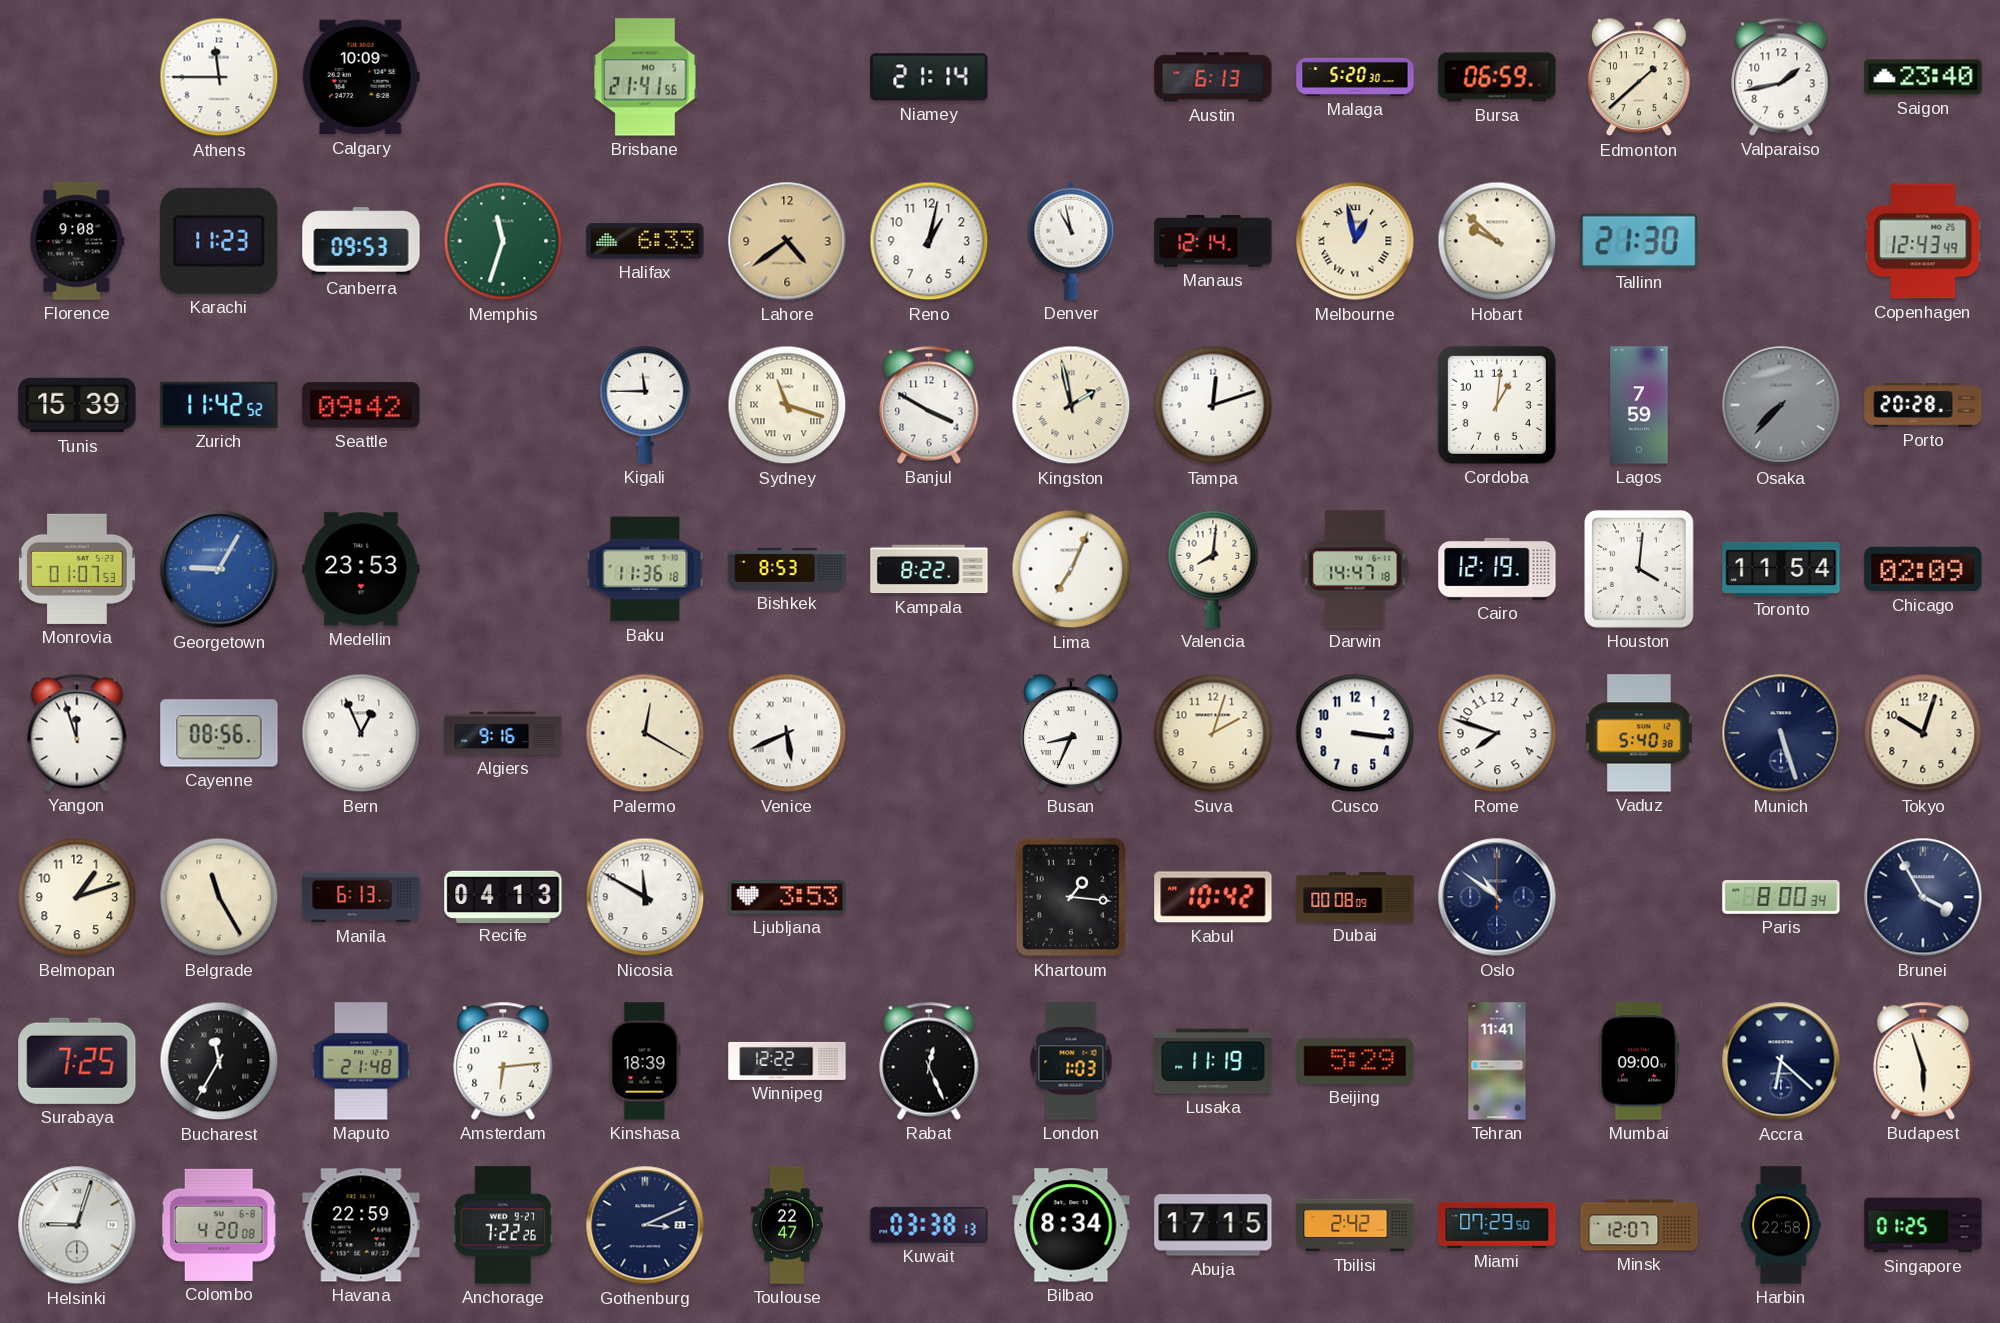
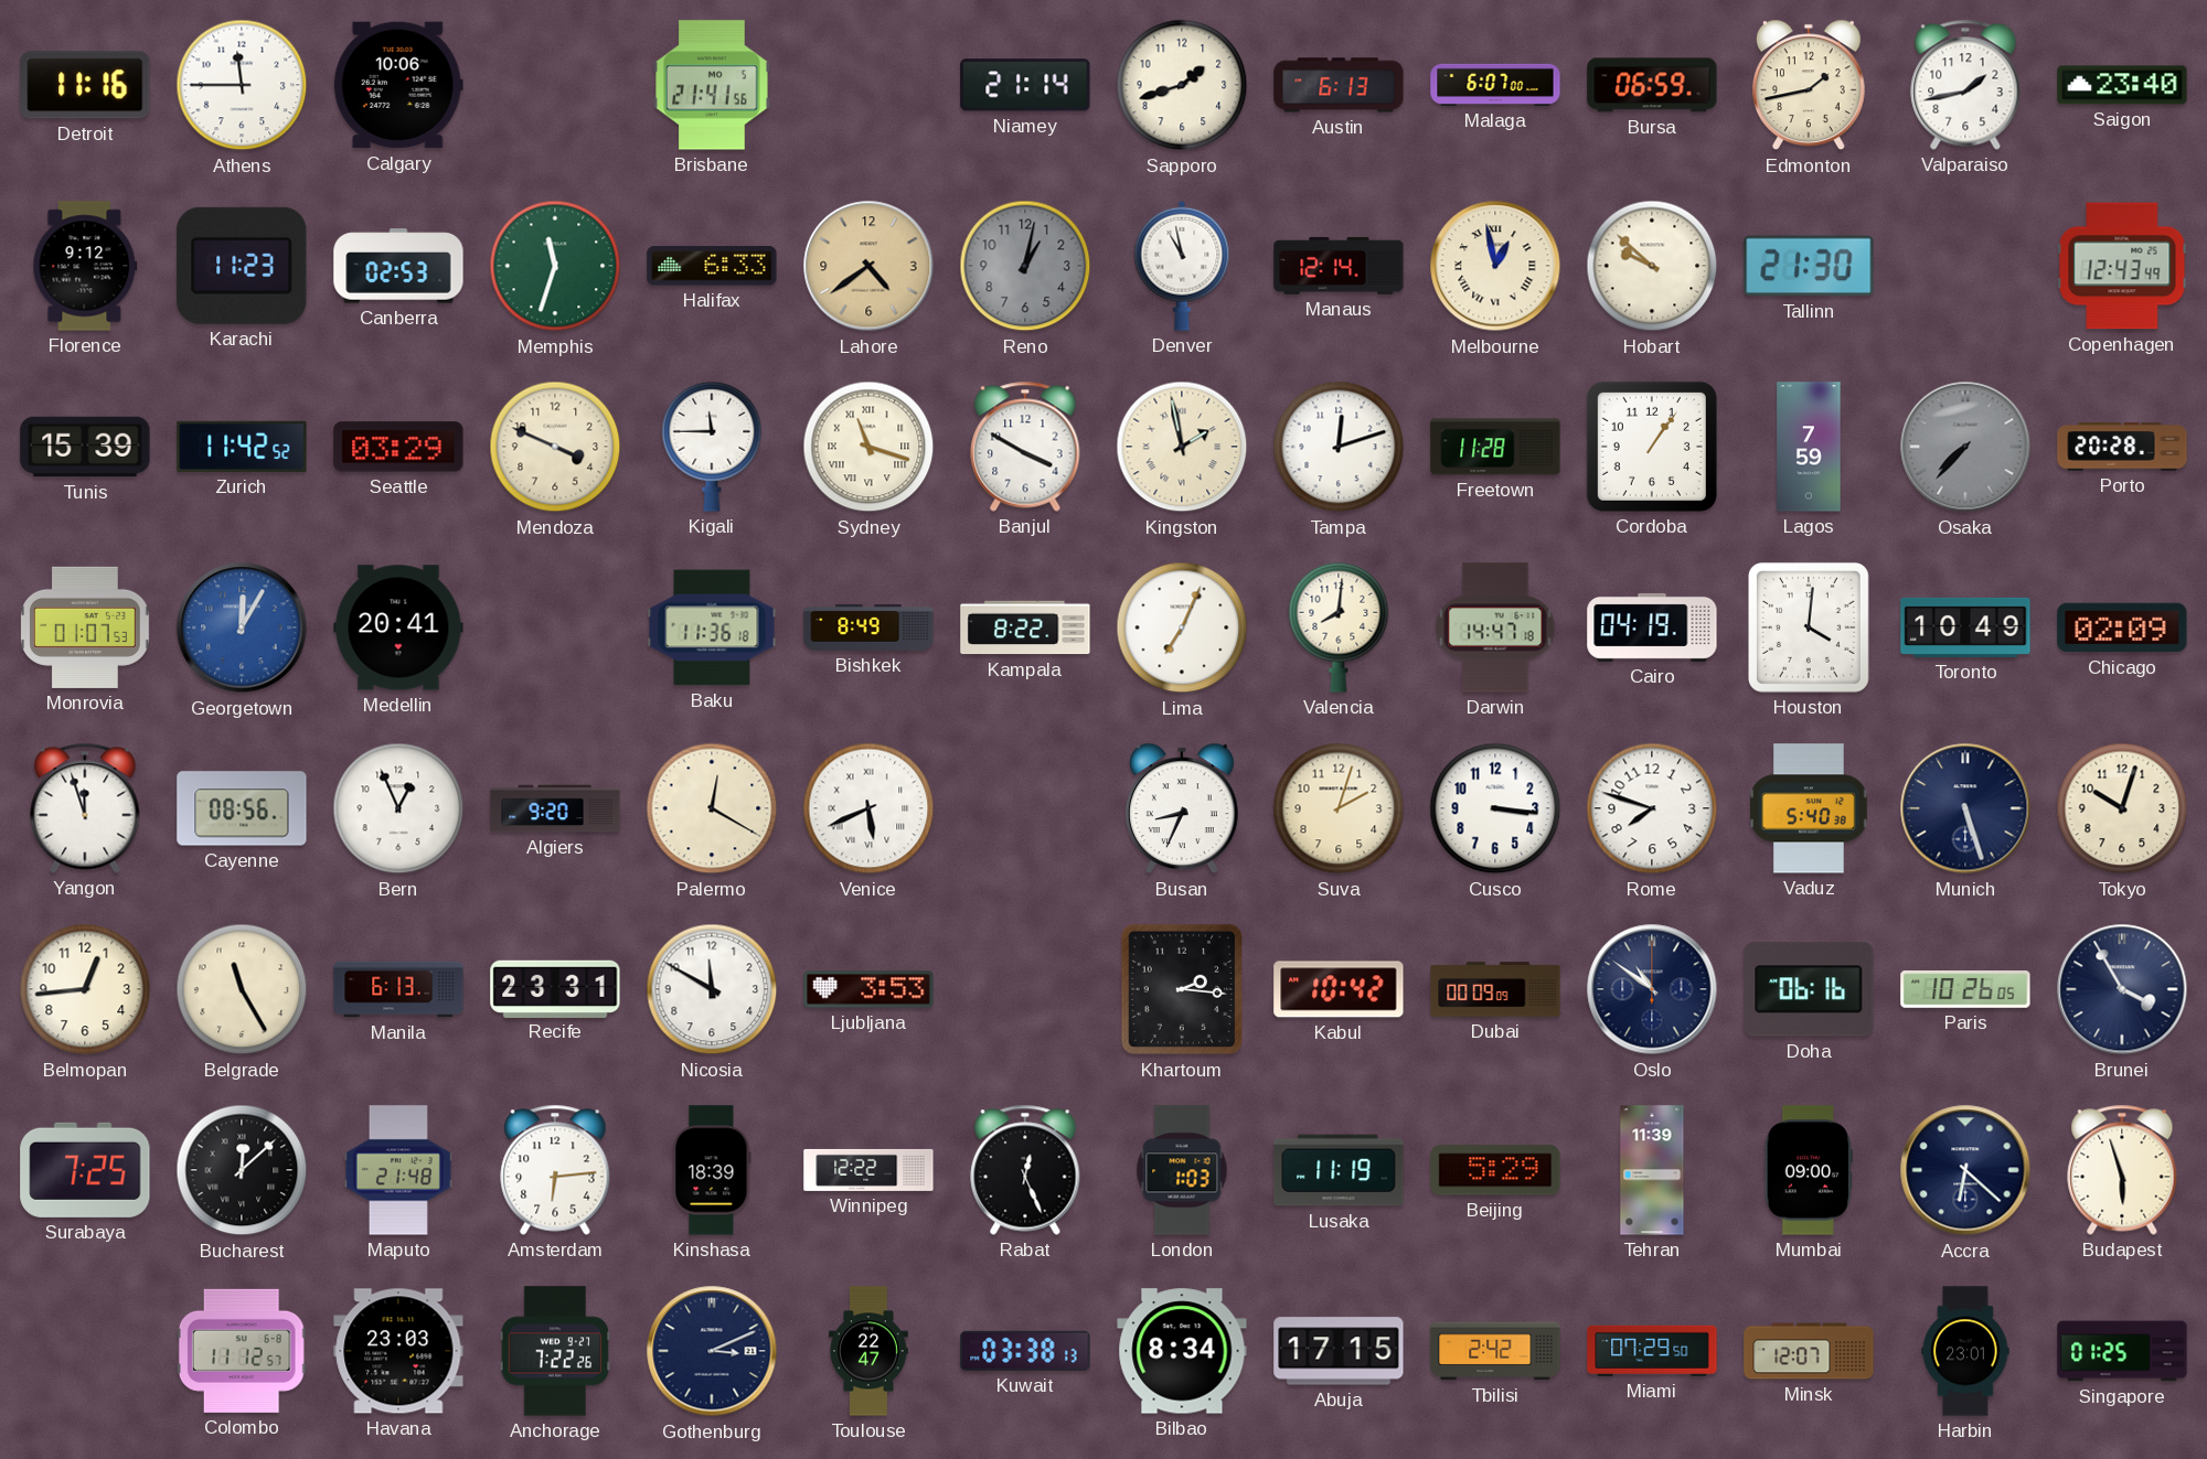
Detroit: none -> 11:16
Calgary: 10:09 -> 10:06
Sapporo: none -> 1:42
Malaga: 5:20 -> 6:07
Edmonton: 1:38 -> 1:43
Florence: 9:08 -> 9:12
Canberra: 09:53 -> 02:53
Reno dial: white -> grey
Seattle: 09:42 -> 03:29
Mendoza: none -> 3:49
Freetown: none -> 11:28
Cordoba: 1:01 -> 1:06
Georgetown: 9:05 -> 12:05
Medellin: 23:53 -> 20:41
Bishkek: 8:53 -> 8:49
Cairo: 12:19 -> 04:19
Toronto: 11:54 -> 10:49
Algiers: 9:16 -> 9:20
Belmopan: 1:12 -> 12:44
Recife: 04:13 -> 23:31
Khartoum: 1:16 -> 2:16
Dubai: 00:08 -> 00:09
Doha: none -> 06:16
Paris: 8:00 -> 10:26
Bucharest: 11:35 -> 12:08
Tehran: 11:41 -> 11:39
Helsinki: 9:03 -> none
Colombo: 4:20 -> 11:12
Havana: 22:59 -> 23:03
Harbin: 22:58 -> 23:01
